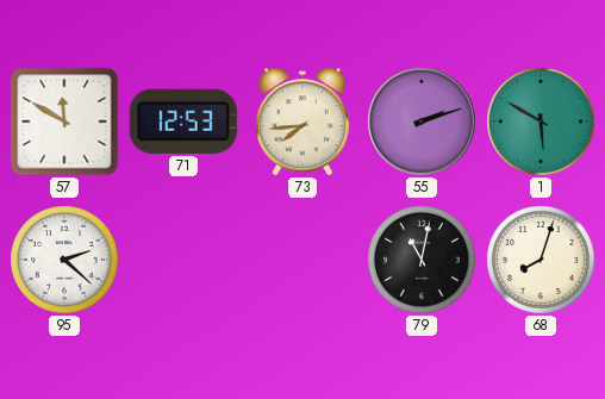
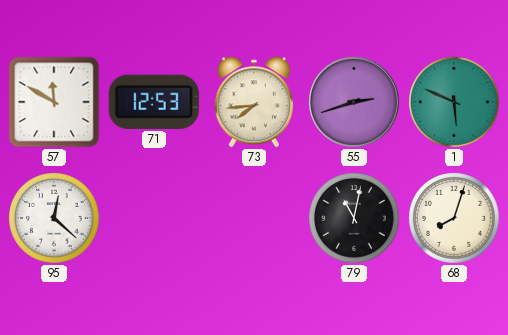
55: 2:12 -> 2:42
1: 5:50 -> 5:49
95: 2:22 -> 12:22
